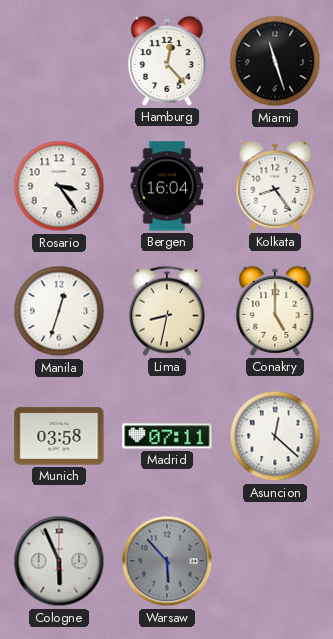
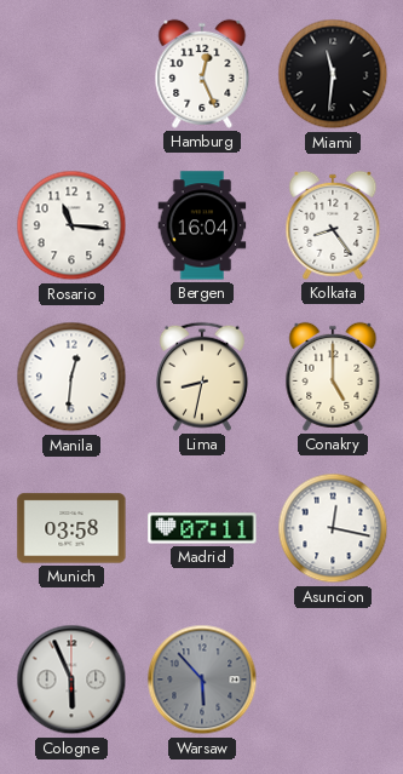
Hamburg: 12:23 -> 12:26
Miami: 11:27 -> 11:31
Rosario: 3:24 -> 11:16
Manila: 12:33 -> 12:31
Asuncion: 12:22 -> 12:17
